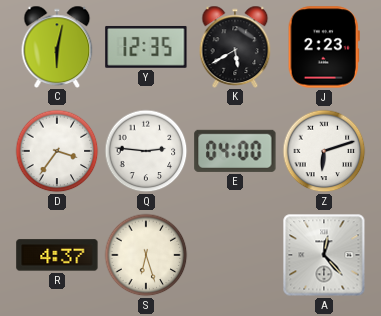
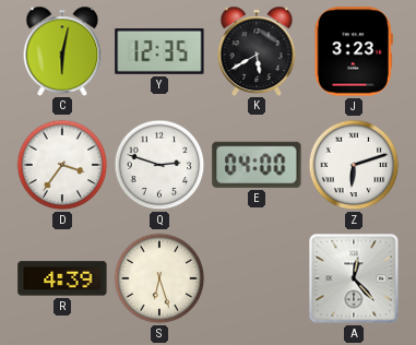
J: 2:23 -> 3:23
Q: 2:46 -> 2:48
R: 4:37 -> 4:39
